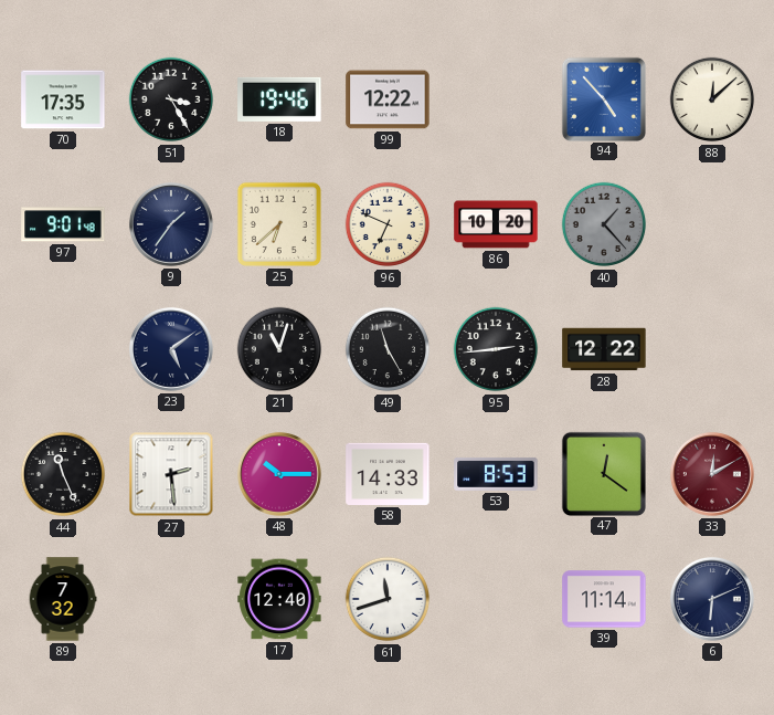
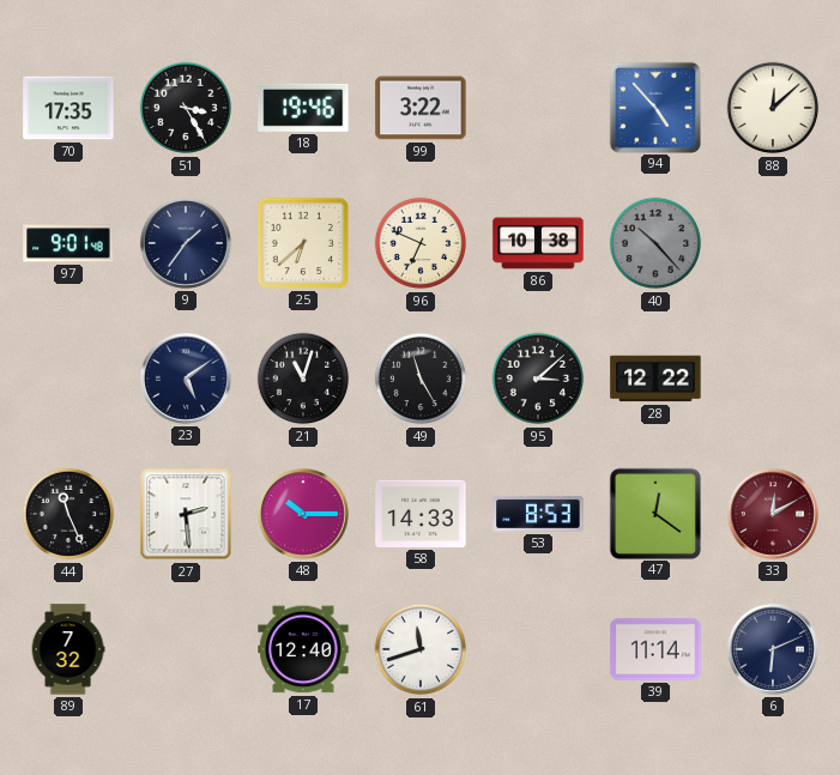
99: 12:22 -> 3:22
86: 10:20 -> 10:38
40: 1:23 -> 10:23
95: 2:44 -> 3:08
